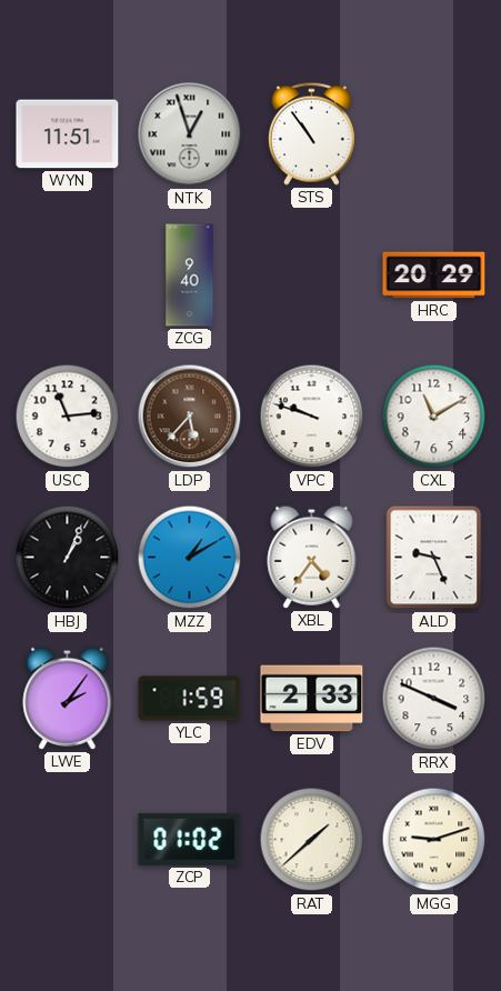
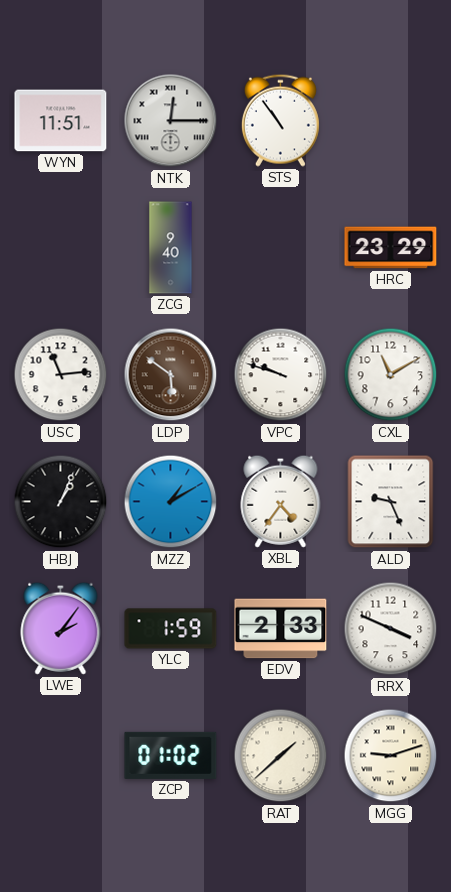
NTK: 12:57 -> 12:15
HRC: 20:29 -> 23:29
LDP: 5:37 -> 5:51
